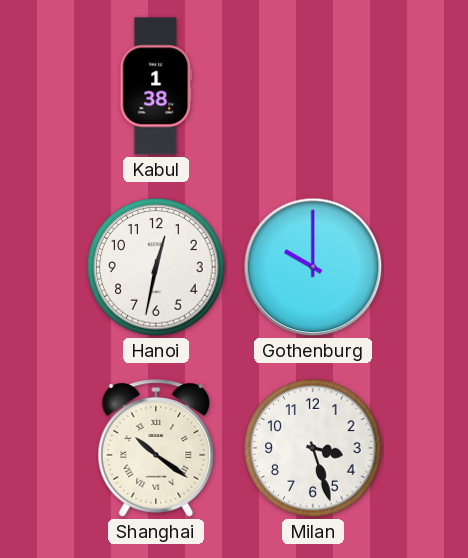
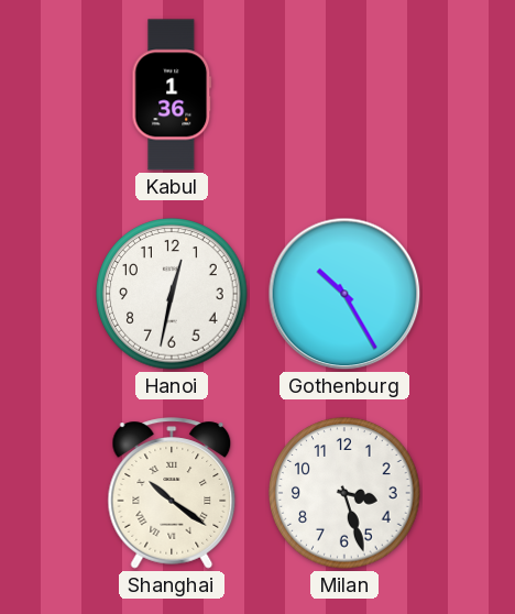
Kabul: 1:38 -> 1:36
Gothenburg: 10:00 -> 10:25
